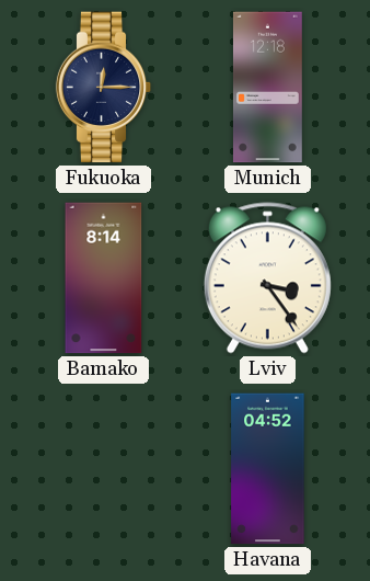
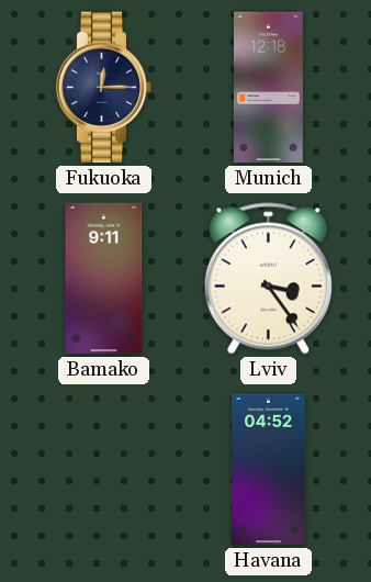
Bamako: 8:14 -> 9:11
